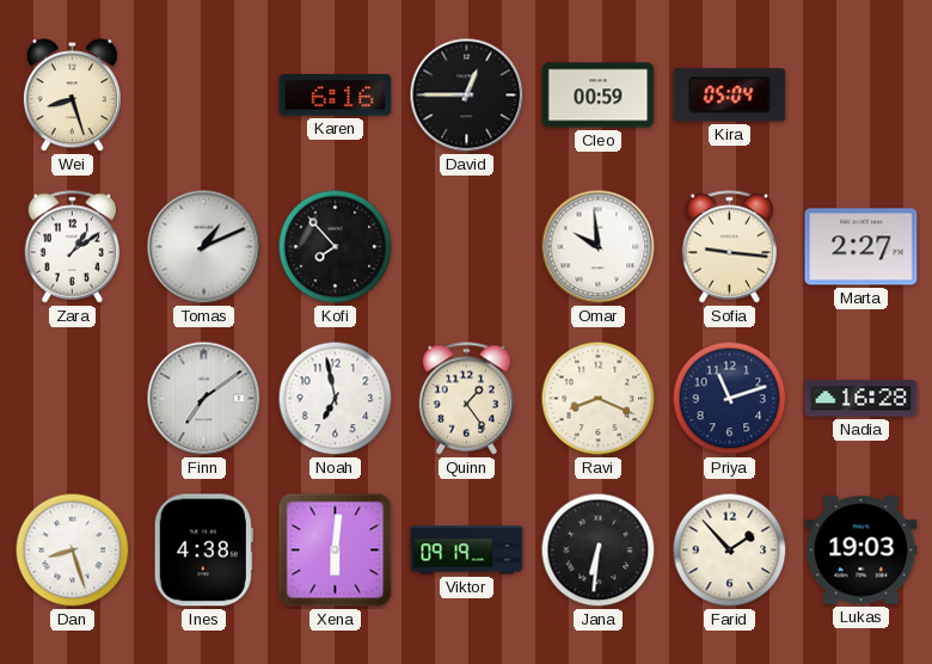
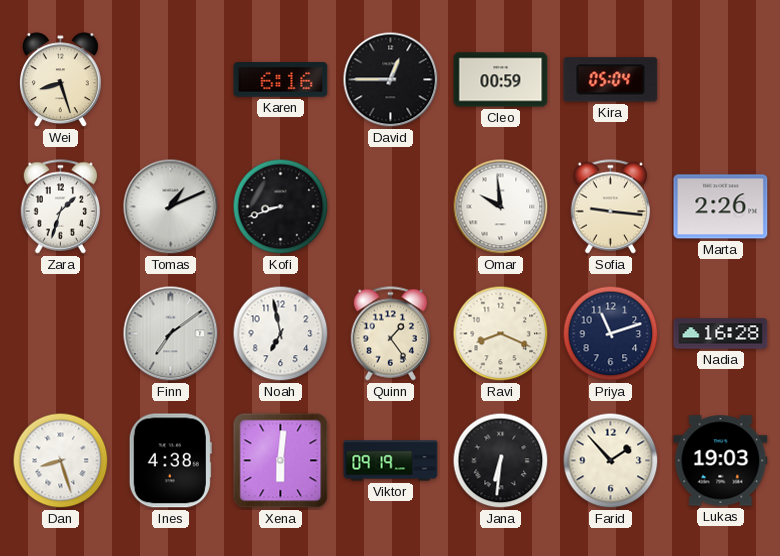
Zara: 1:09 -> 1:33
Kofi: 7:53 -> 8:42
Marta: 2:27 -> 2:26
